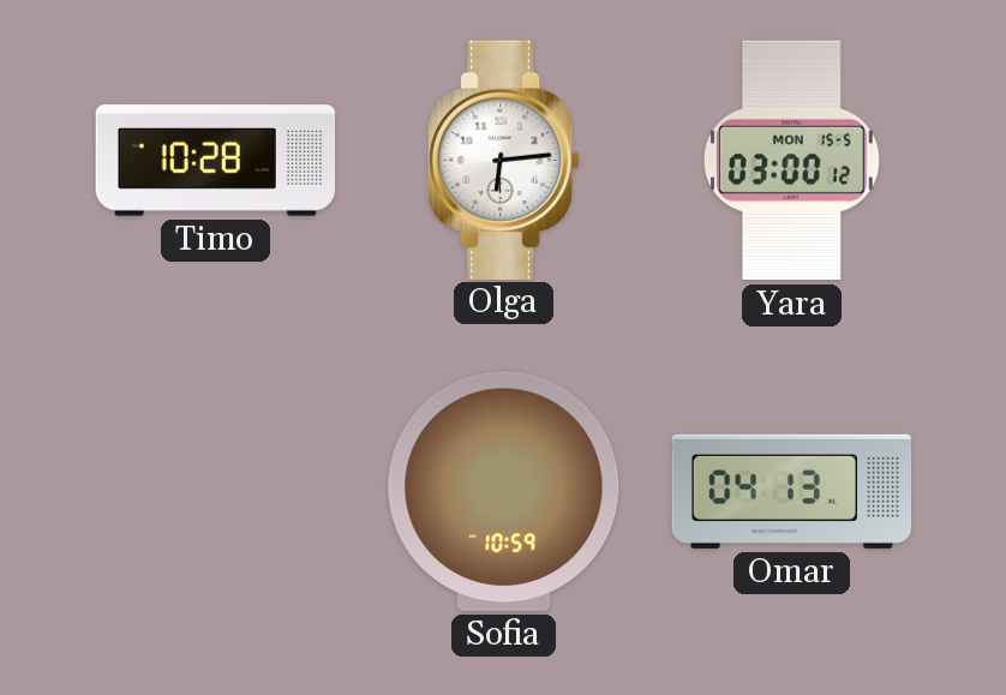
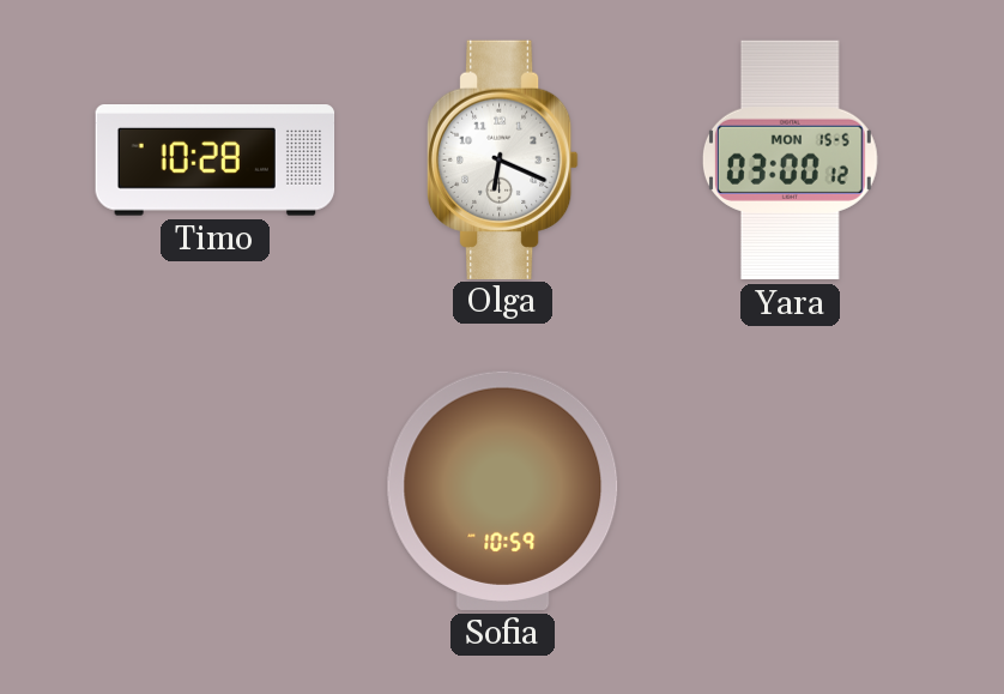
Olga: 6:14 -> 6:19
Omar: 04:13 -> none
